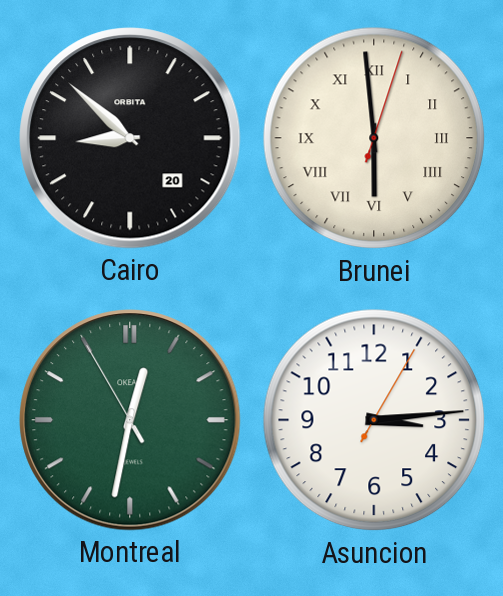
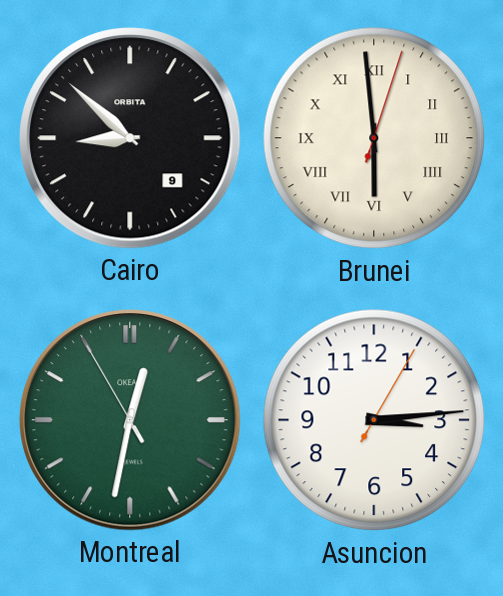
Cairo date: 20 -> 9
